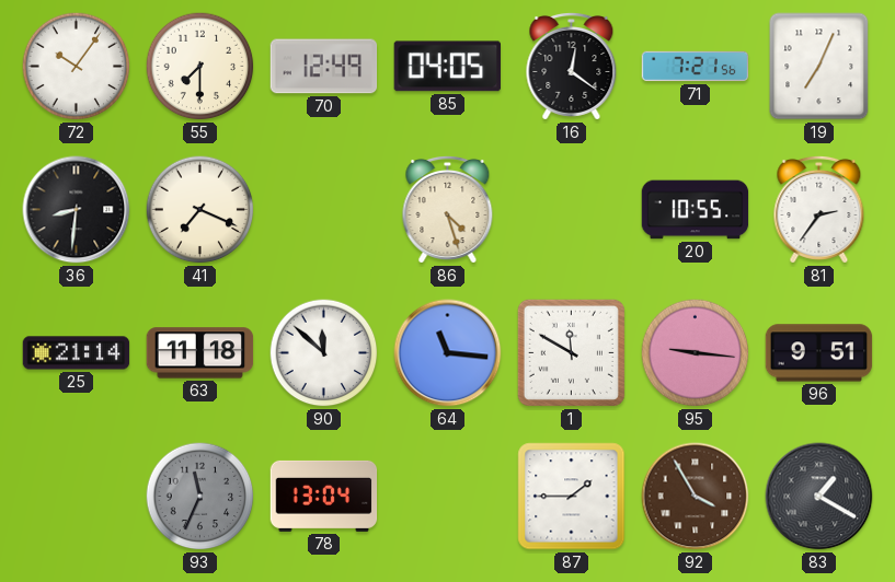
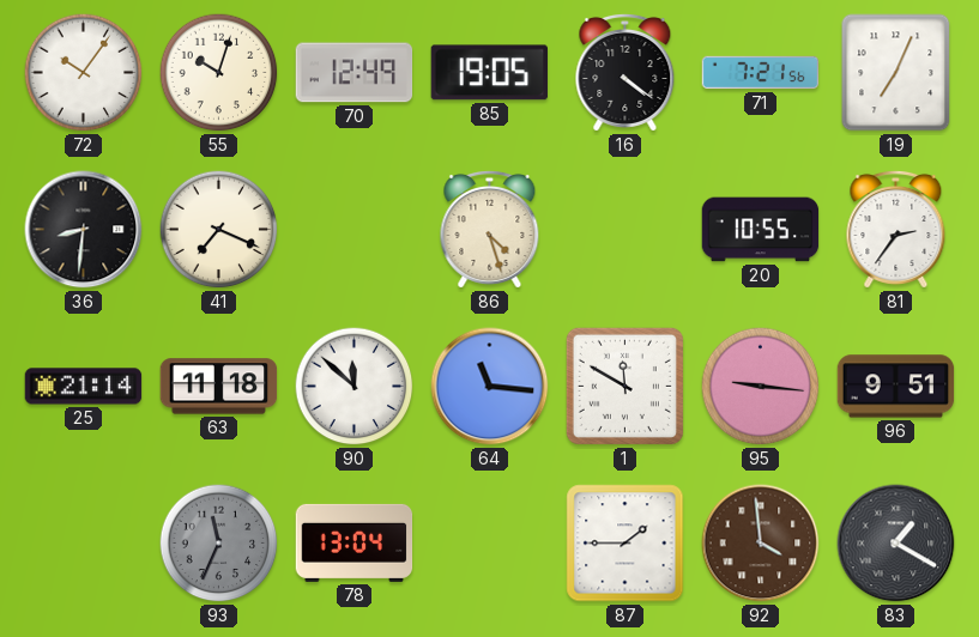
55: 7:30 -> 10:03
85: 04:05 -> 19:05
16: 12:21 -> 4:21
92: 3:55 -> 3:59
